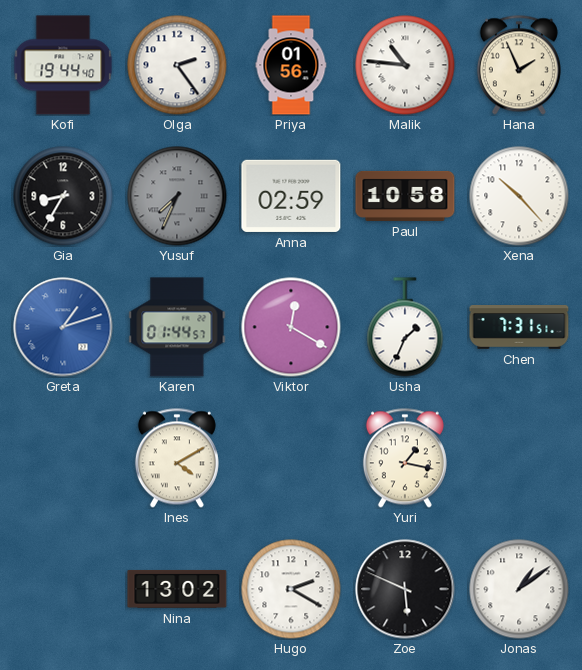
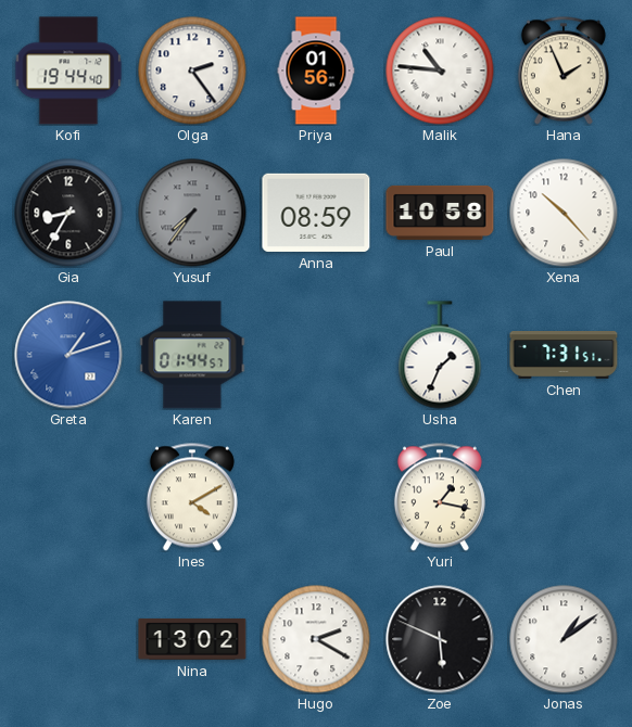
Yusuf: 7:34 -> 7:36
Anna: 02:59 -> 08:59
Viktor: 12:20 -> none
